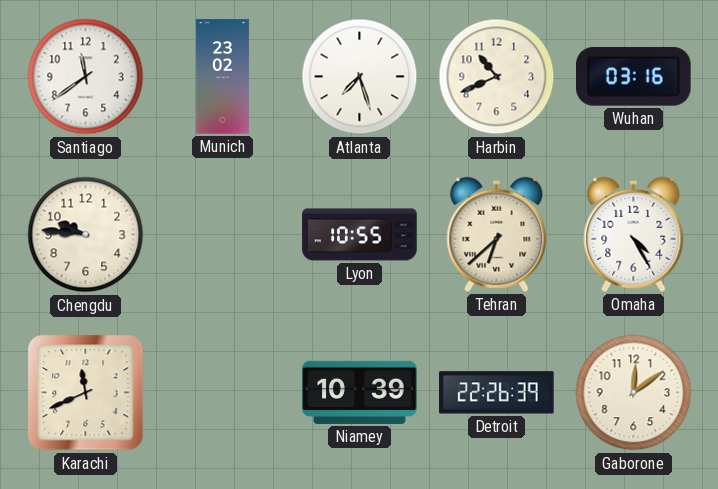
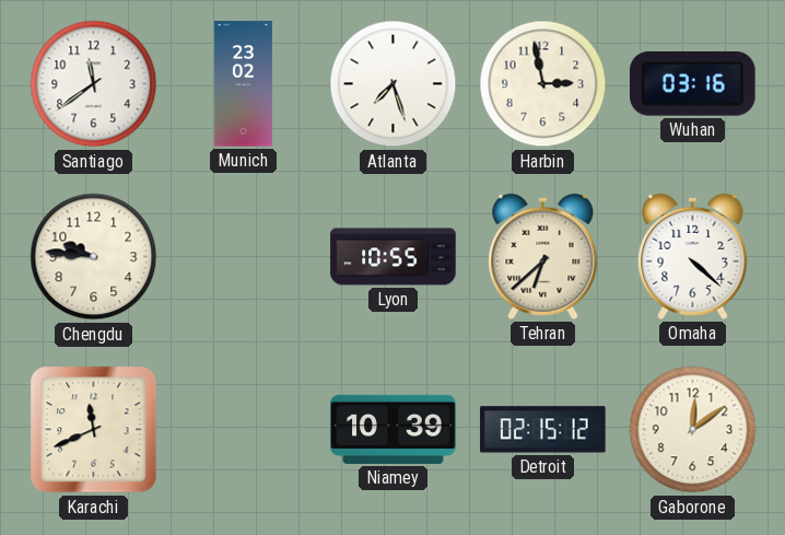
Harbin: 10:41 -> 2:58
Omaha: 4:25 -> 4:22
Detroit: 22:26 -> 02:15
